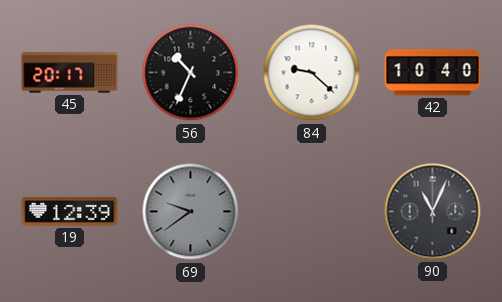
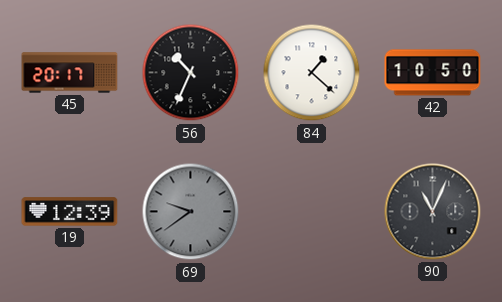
84: 9:22 -> 1:22
42: 10:40 -> 10:50
